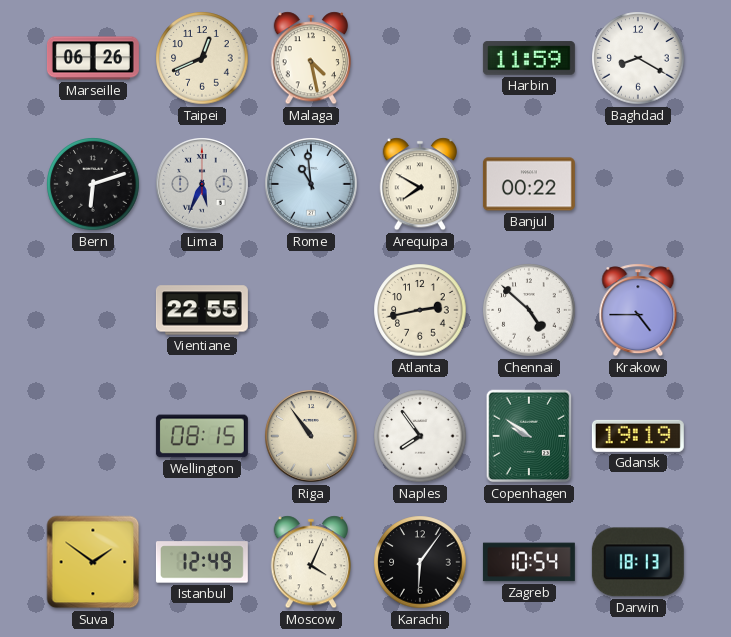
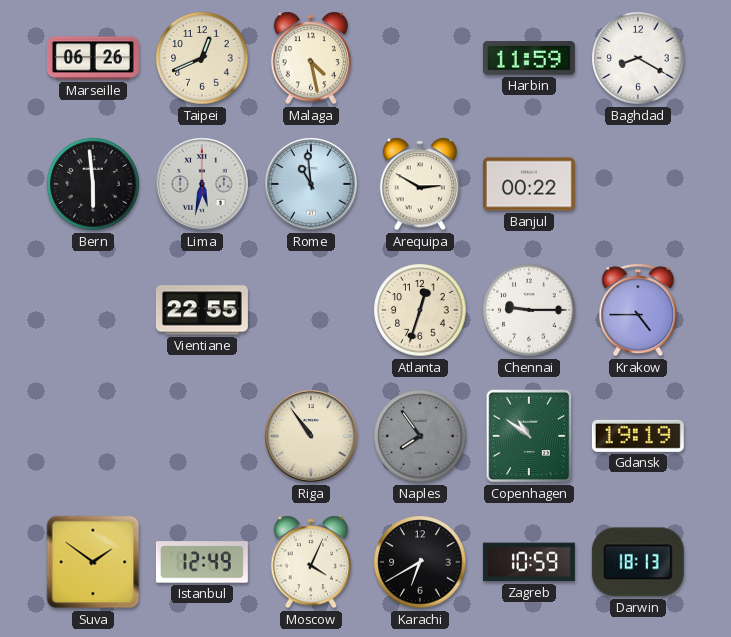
Bern: 6:12 -> 5:59
Lima: 5:34 -> 5:32
Arequipa: 7:50 -> 2:50
Atlanta: 2:43 -> 12:33
Chennai: 4:52 -> 9:15
Wellington: 08:15 -> none
Naples dial: white -> grey
Copenhagen: 9:51 -> 10:51
Karachi: 6:06 -> 6:40
Zagreb: 10:54 -> 10:59
